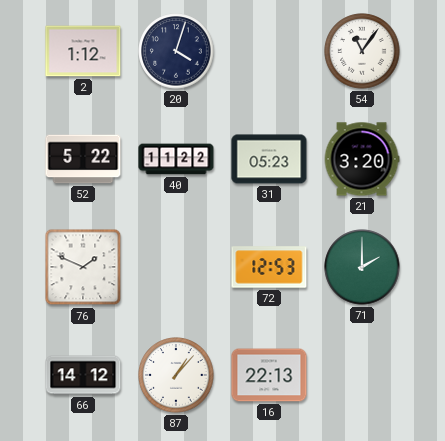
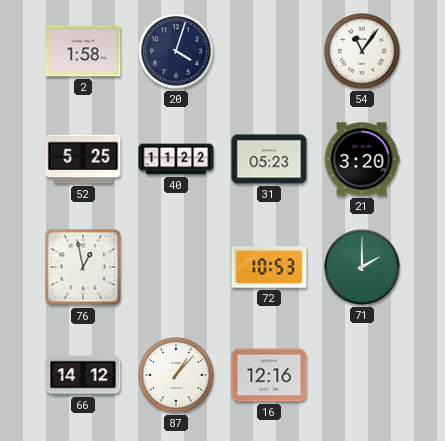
2: 1:12 -> 1:58
52: 5:22 -> 5:25
76: 1:49 -> 12:58
72: 12:53 -> 10:53
16: 22:13 -> 12:16
